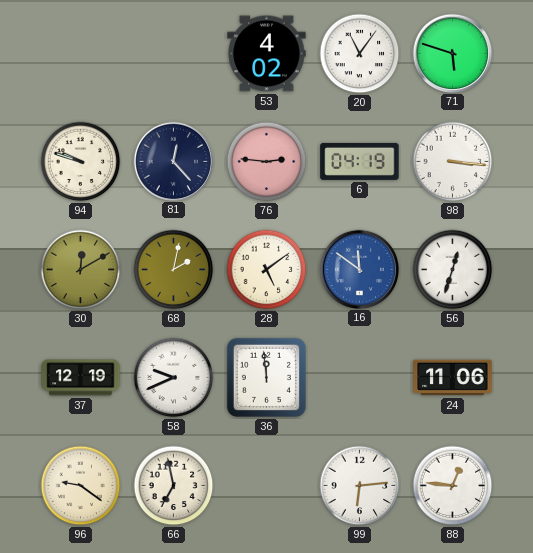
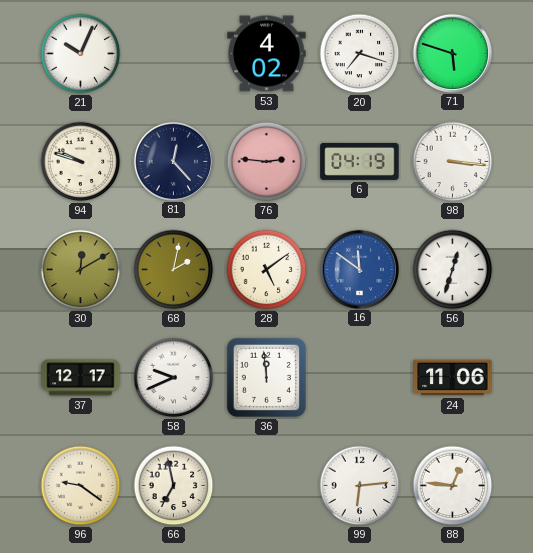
21: none -> 10:04
20: 11:06 -> 7:18
37: 12:19 -> 12:17
